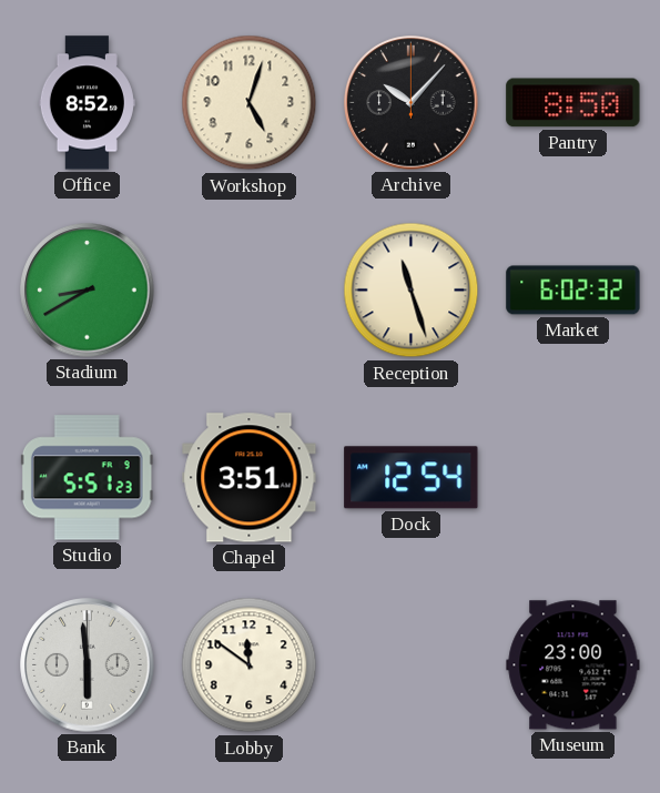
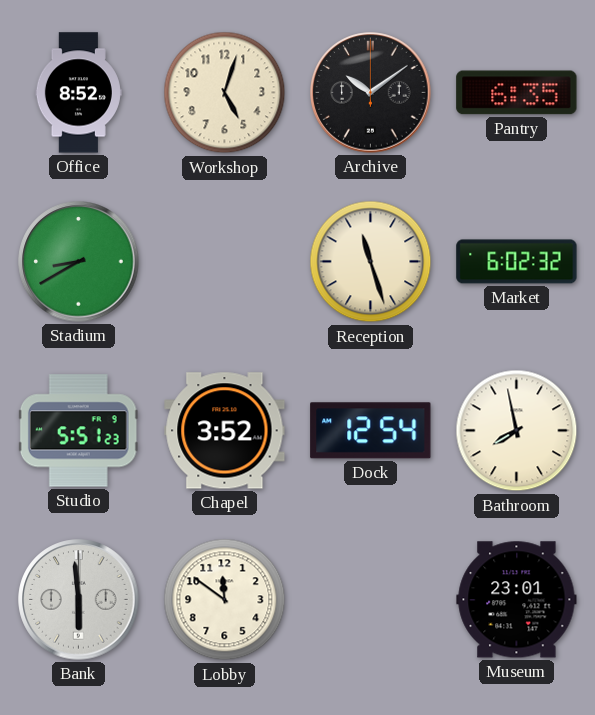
Archive: 10:07 -> 10:09
Pantry: 8:50 -> 6:35
Chapel: 3:51 -> 3:52
Bathroom: none -> 7:58
Museum: 23:00 -> 23:01
